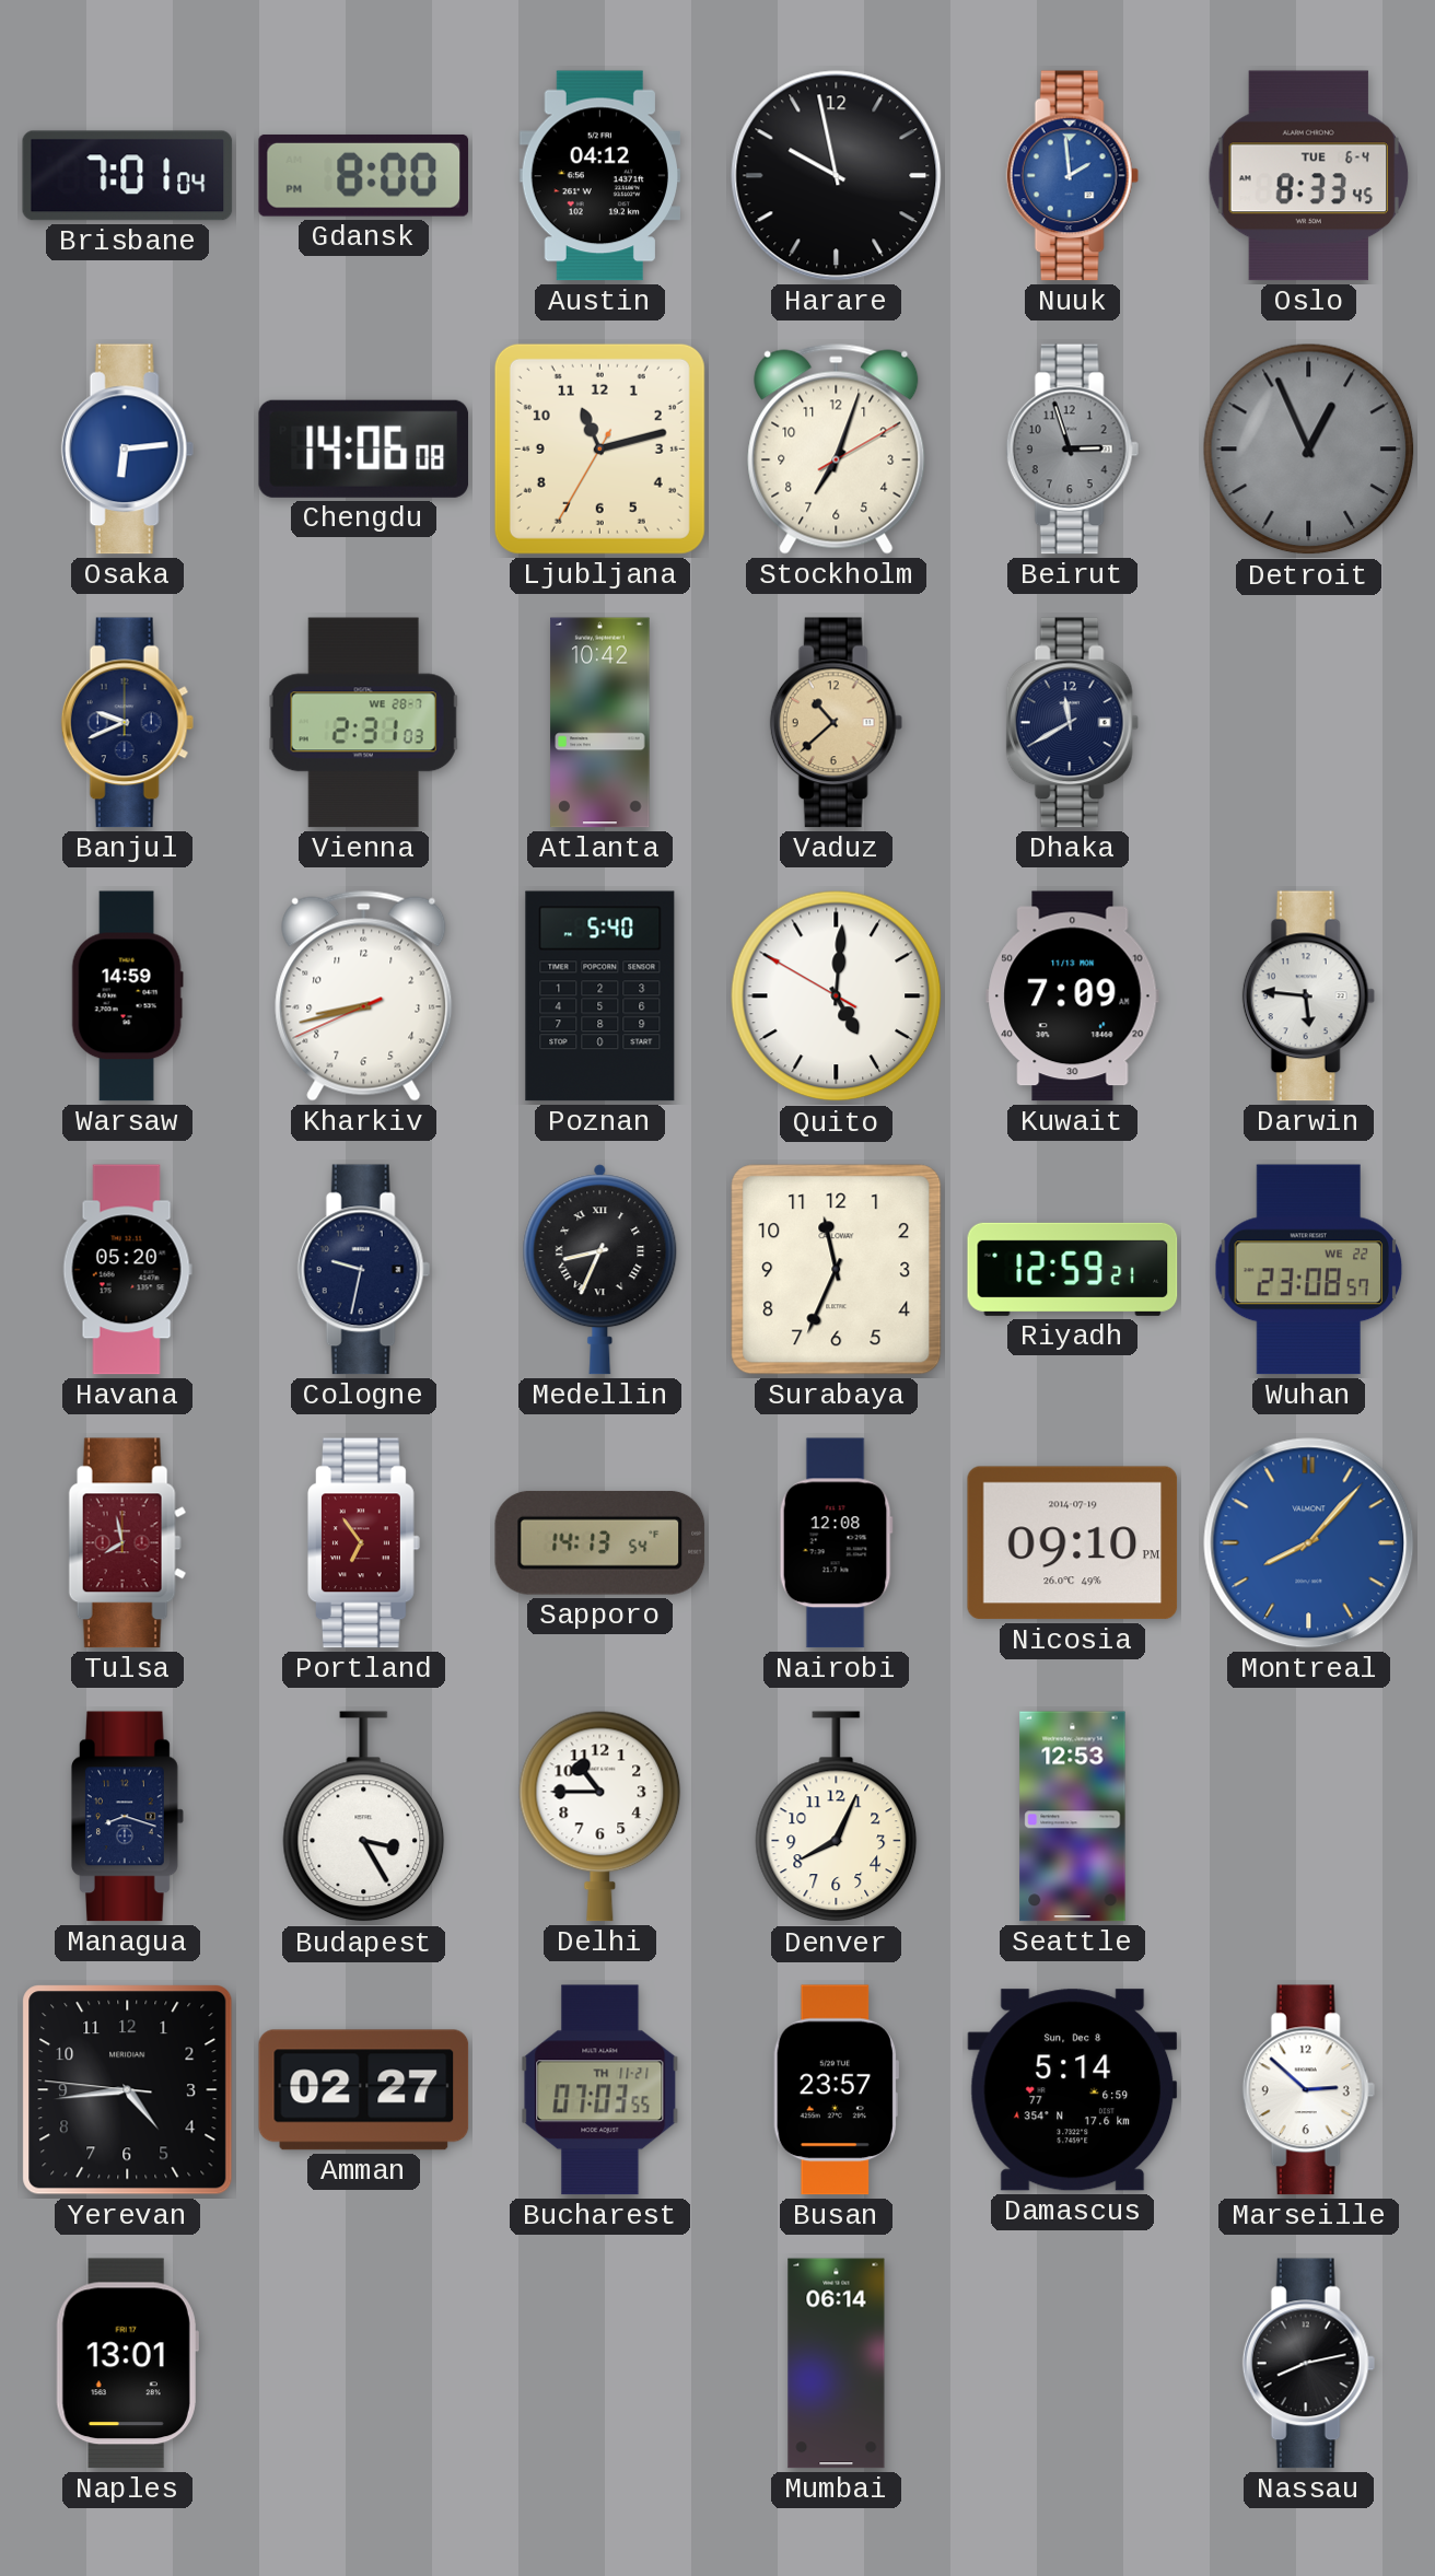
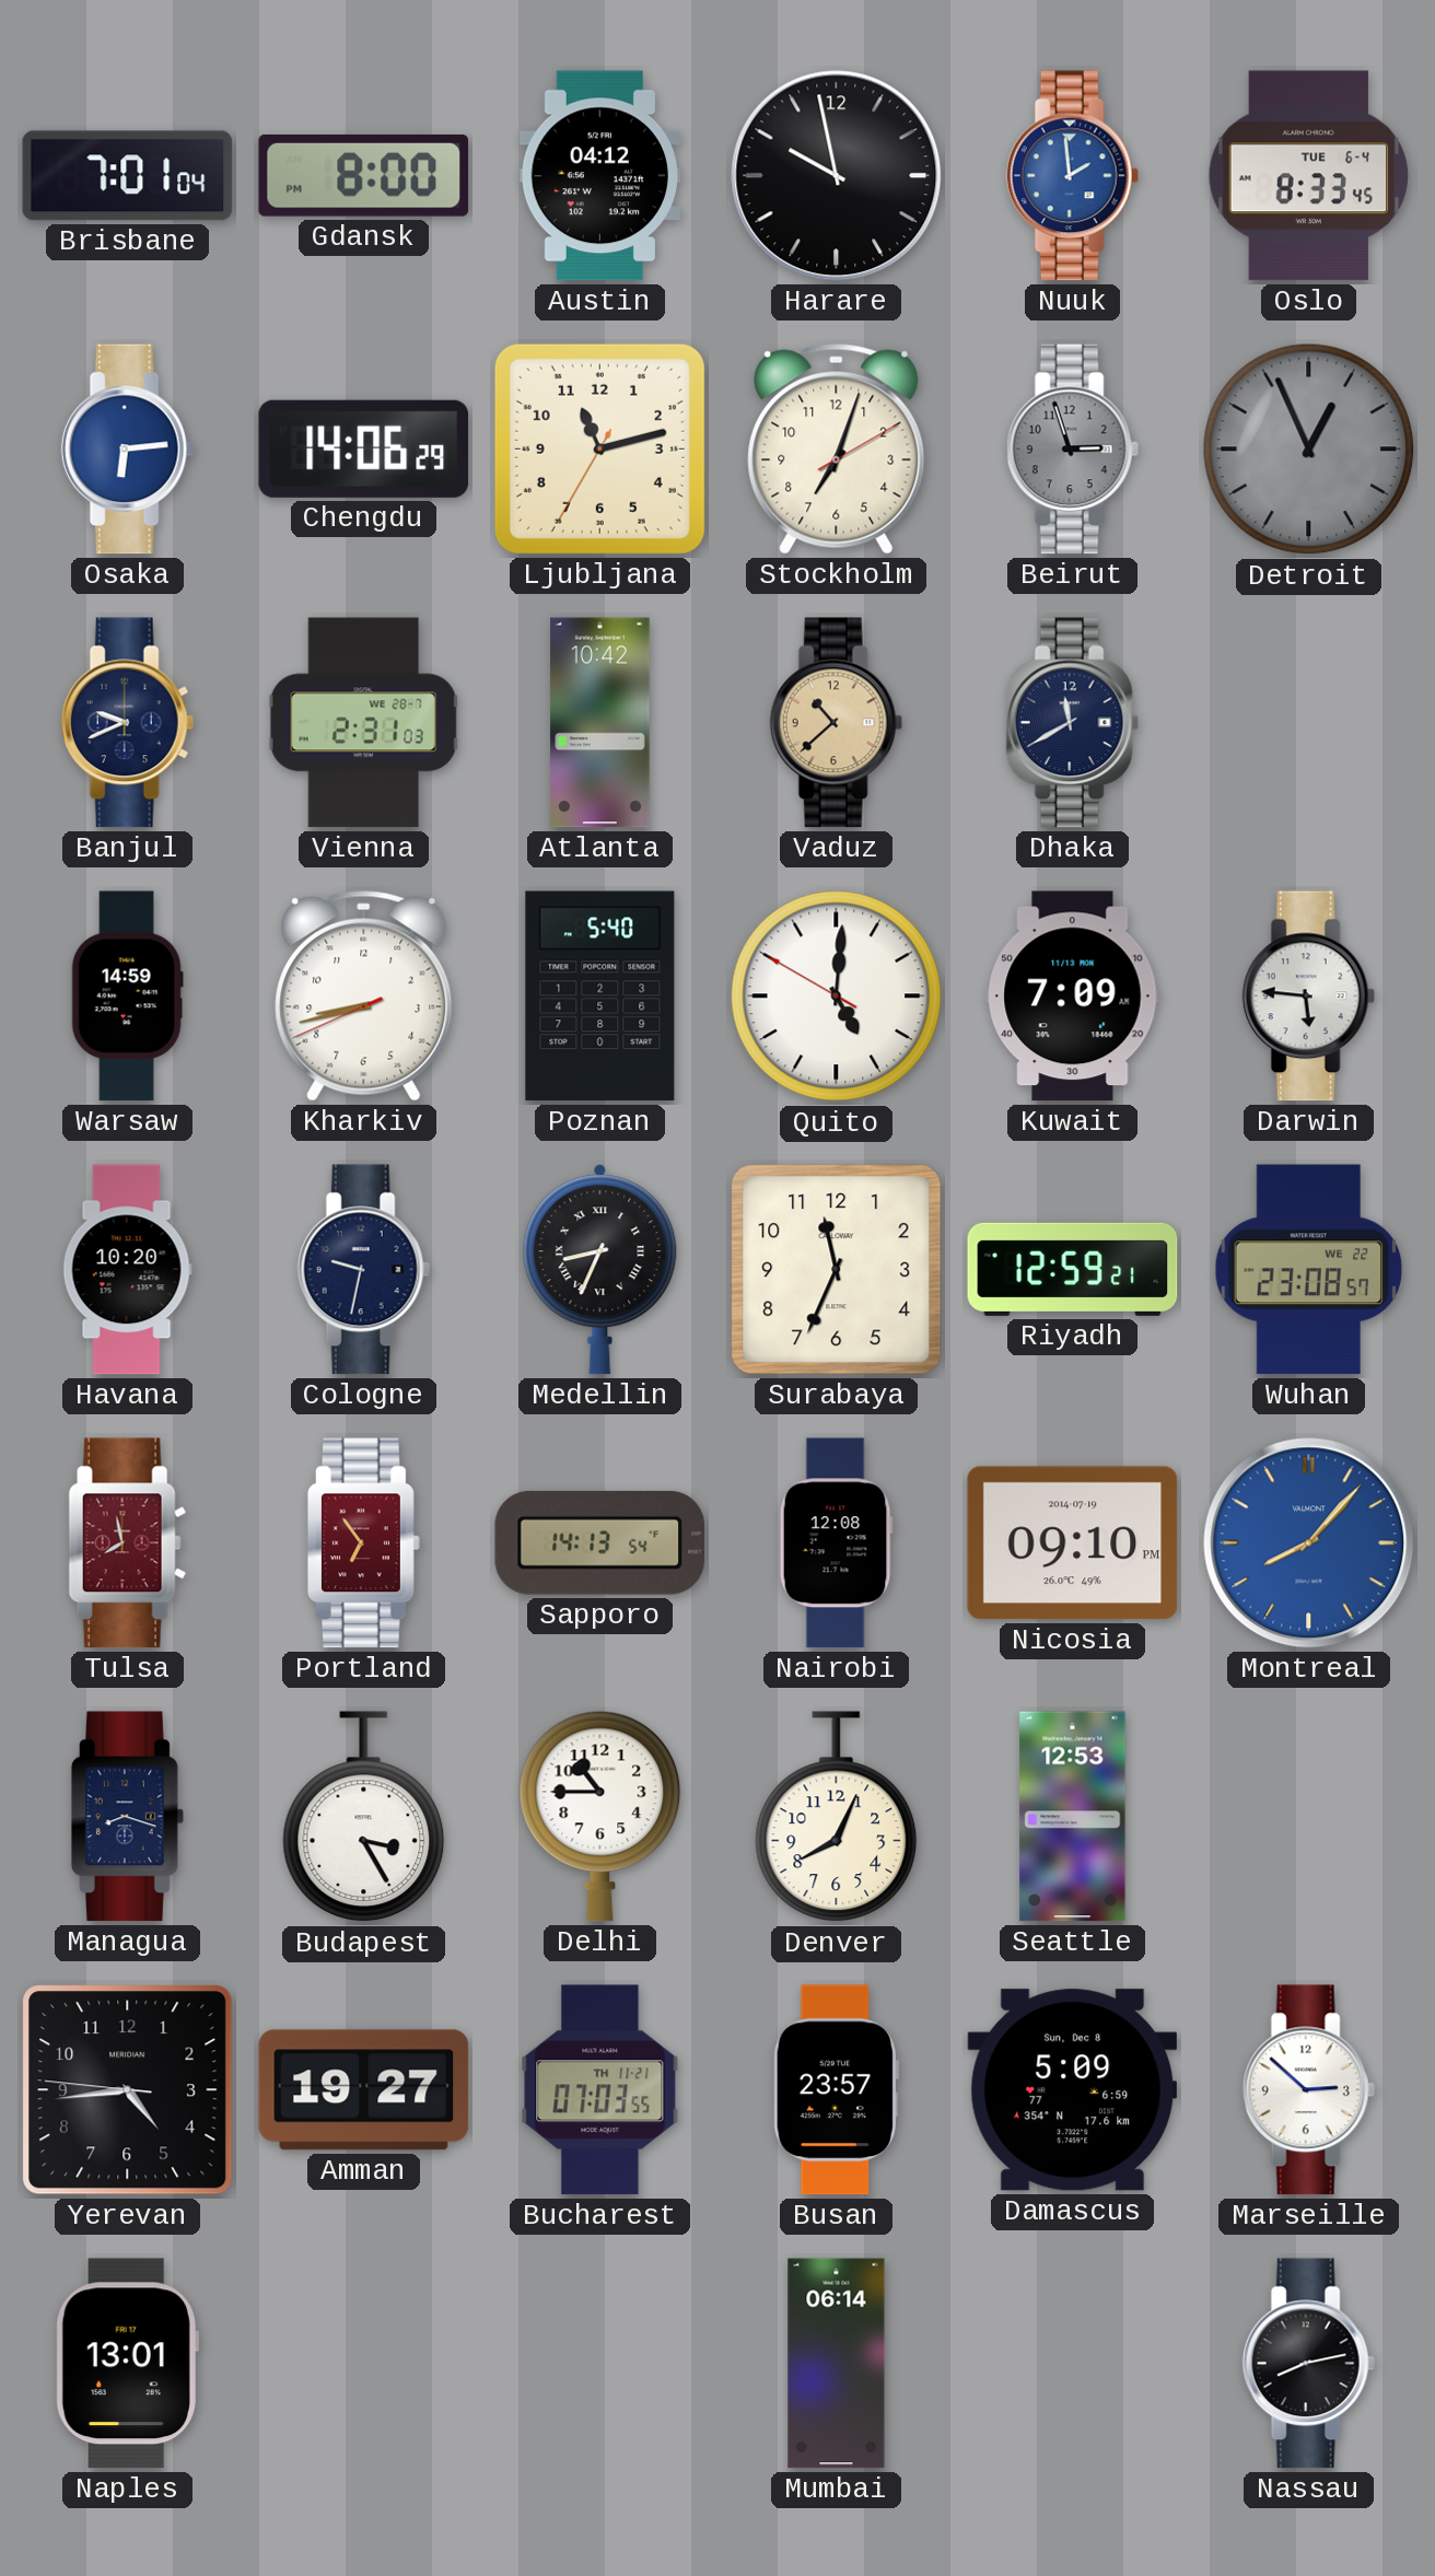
Chengdu: 14:06:08 -> 14:06:29
Havana: 05:20 -> 10:20
Amman: 02:27 -> 19:27
Damascus: 5:14 -> 5:09
